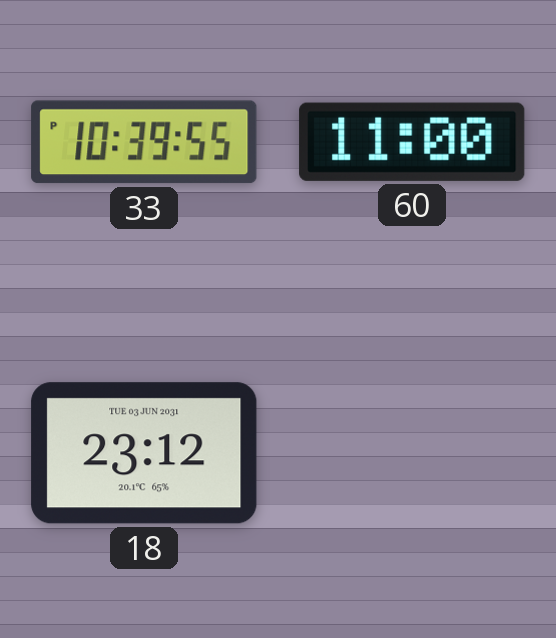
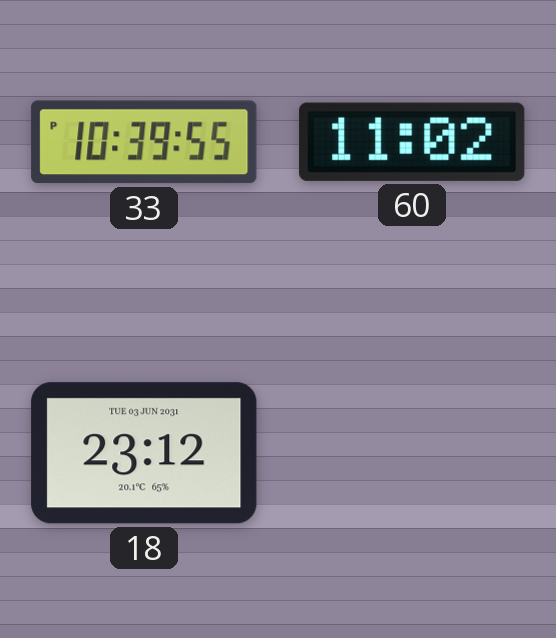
60: 11:00 -> 11:02
